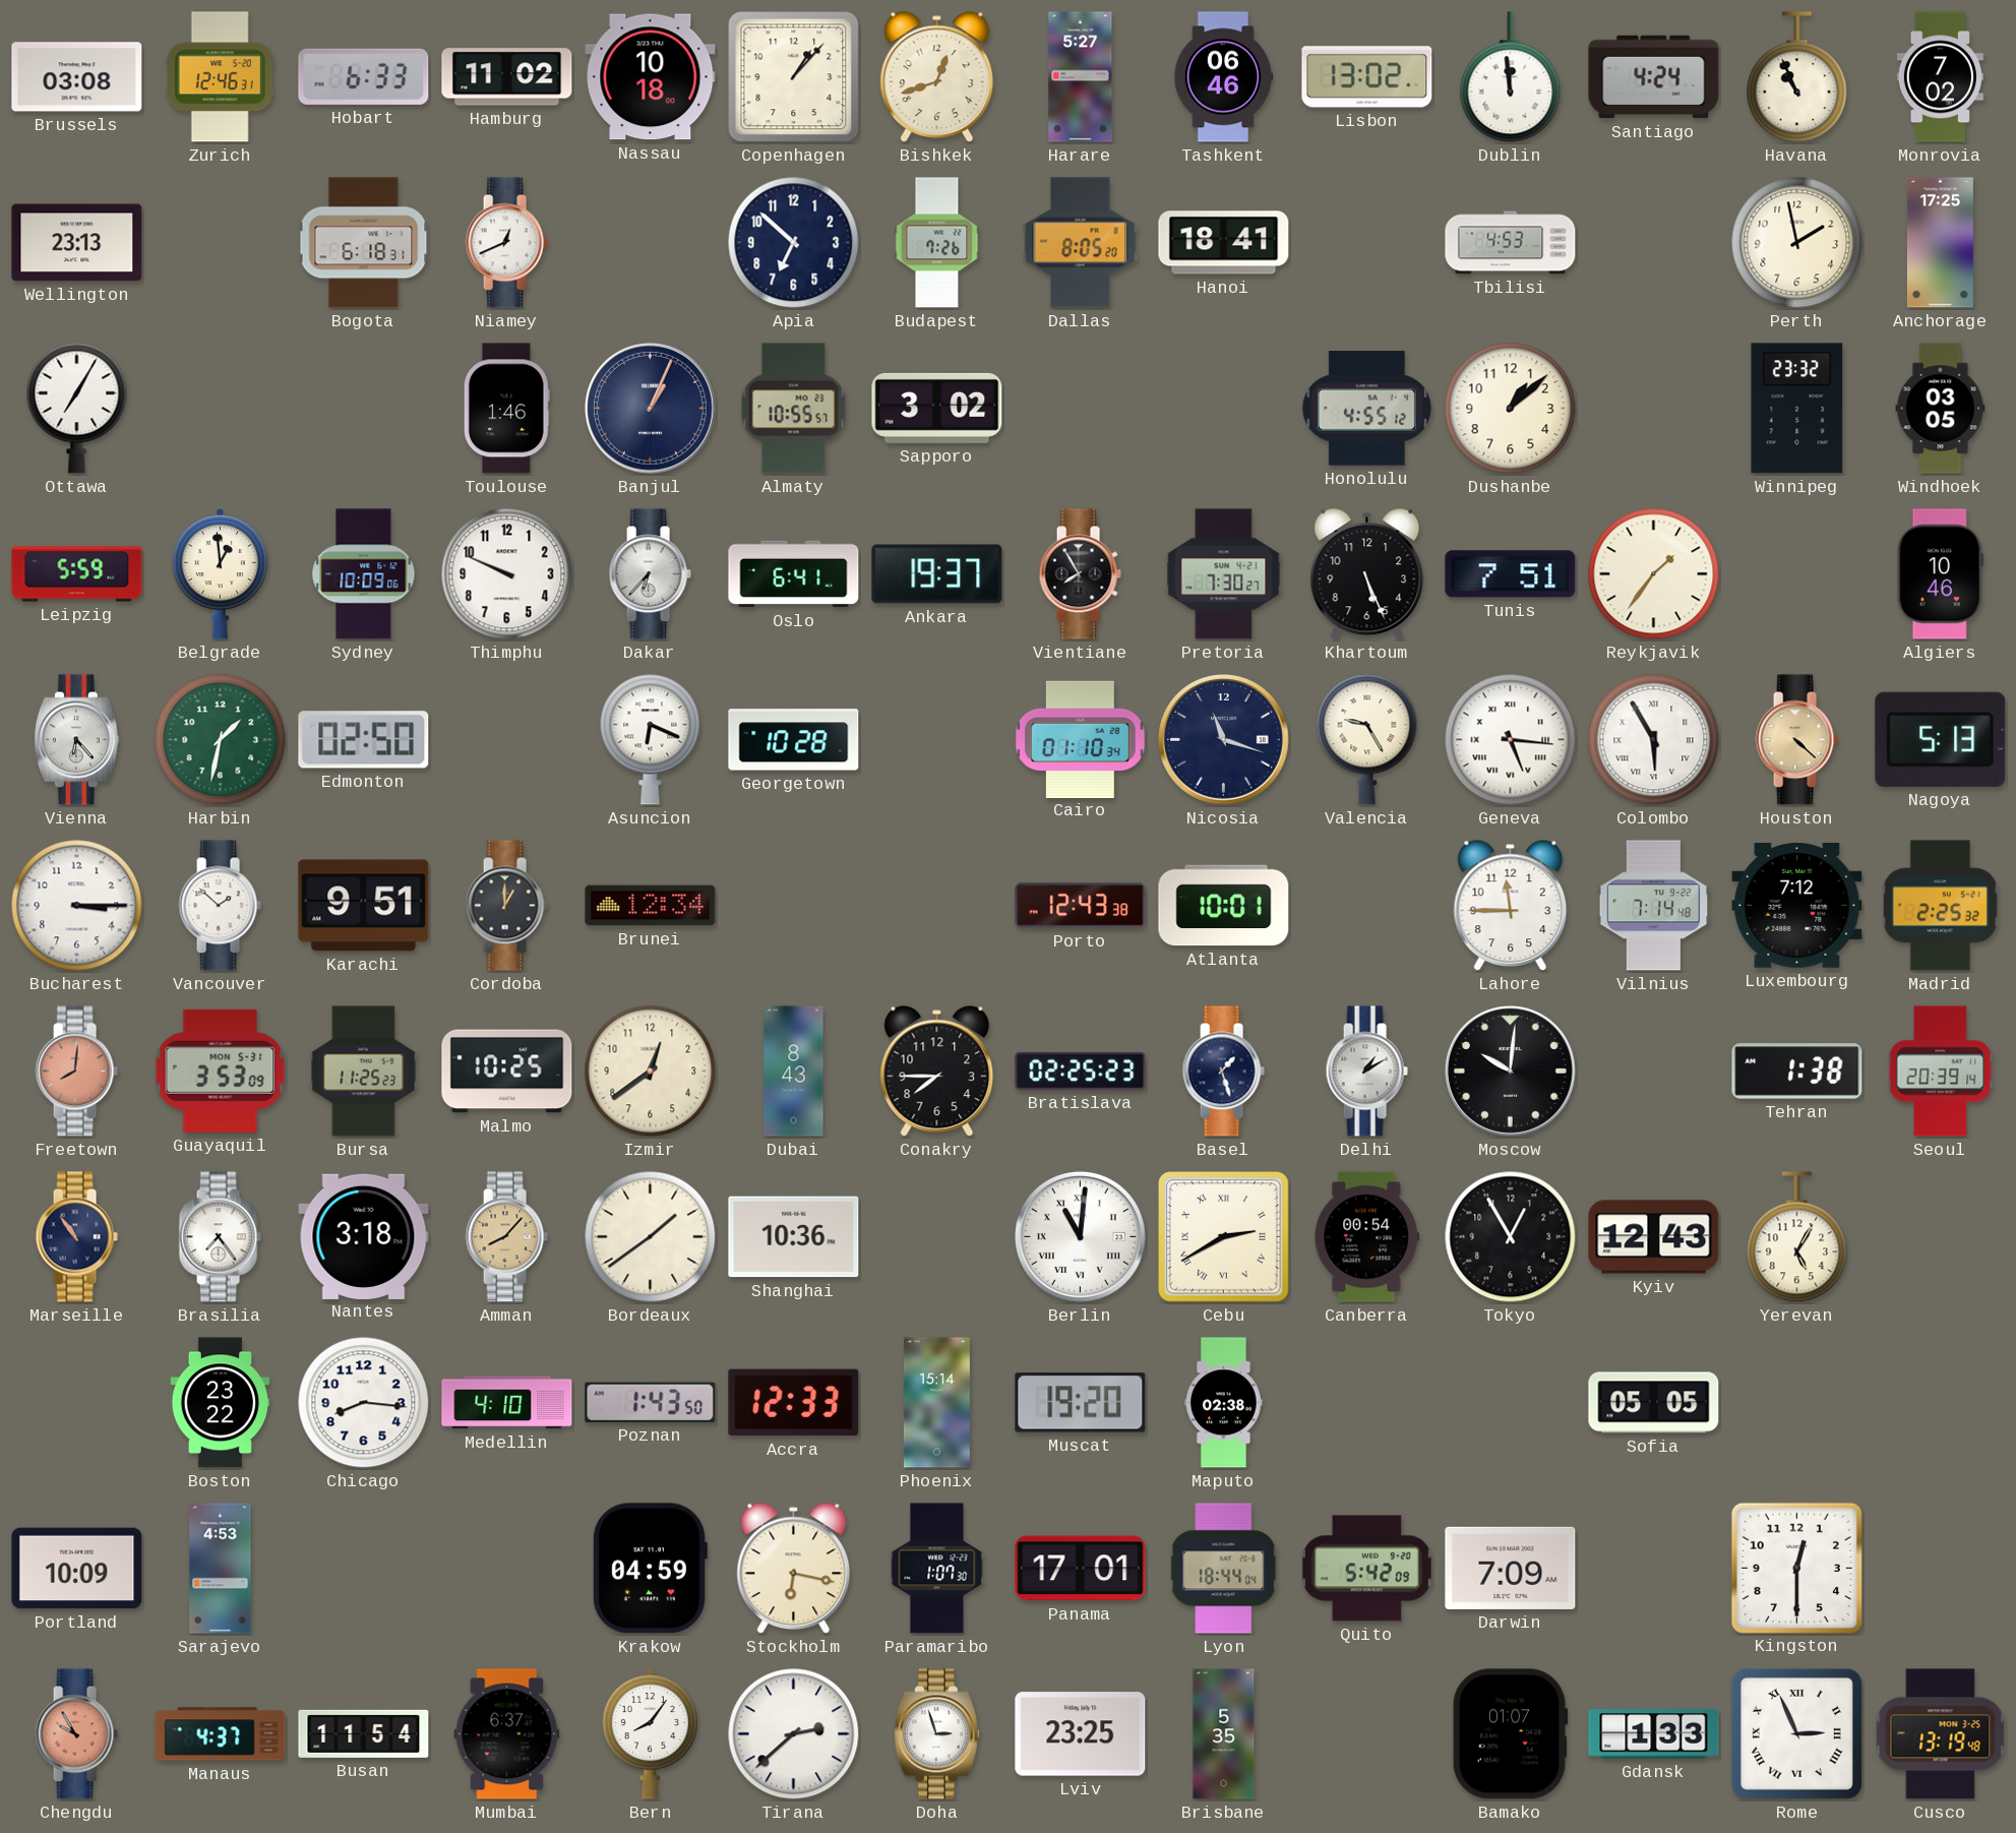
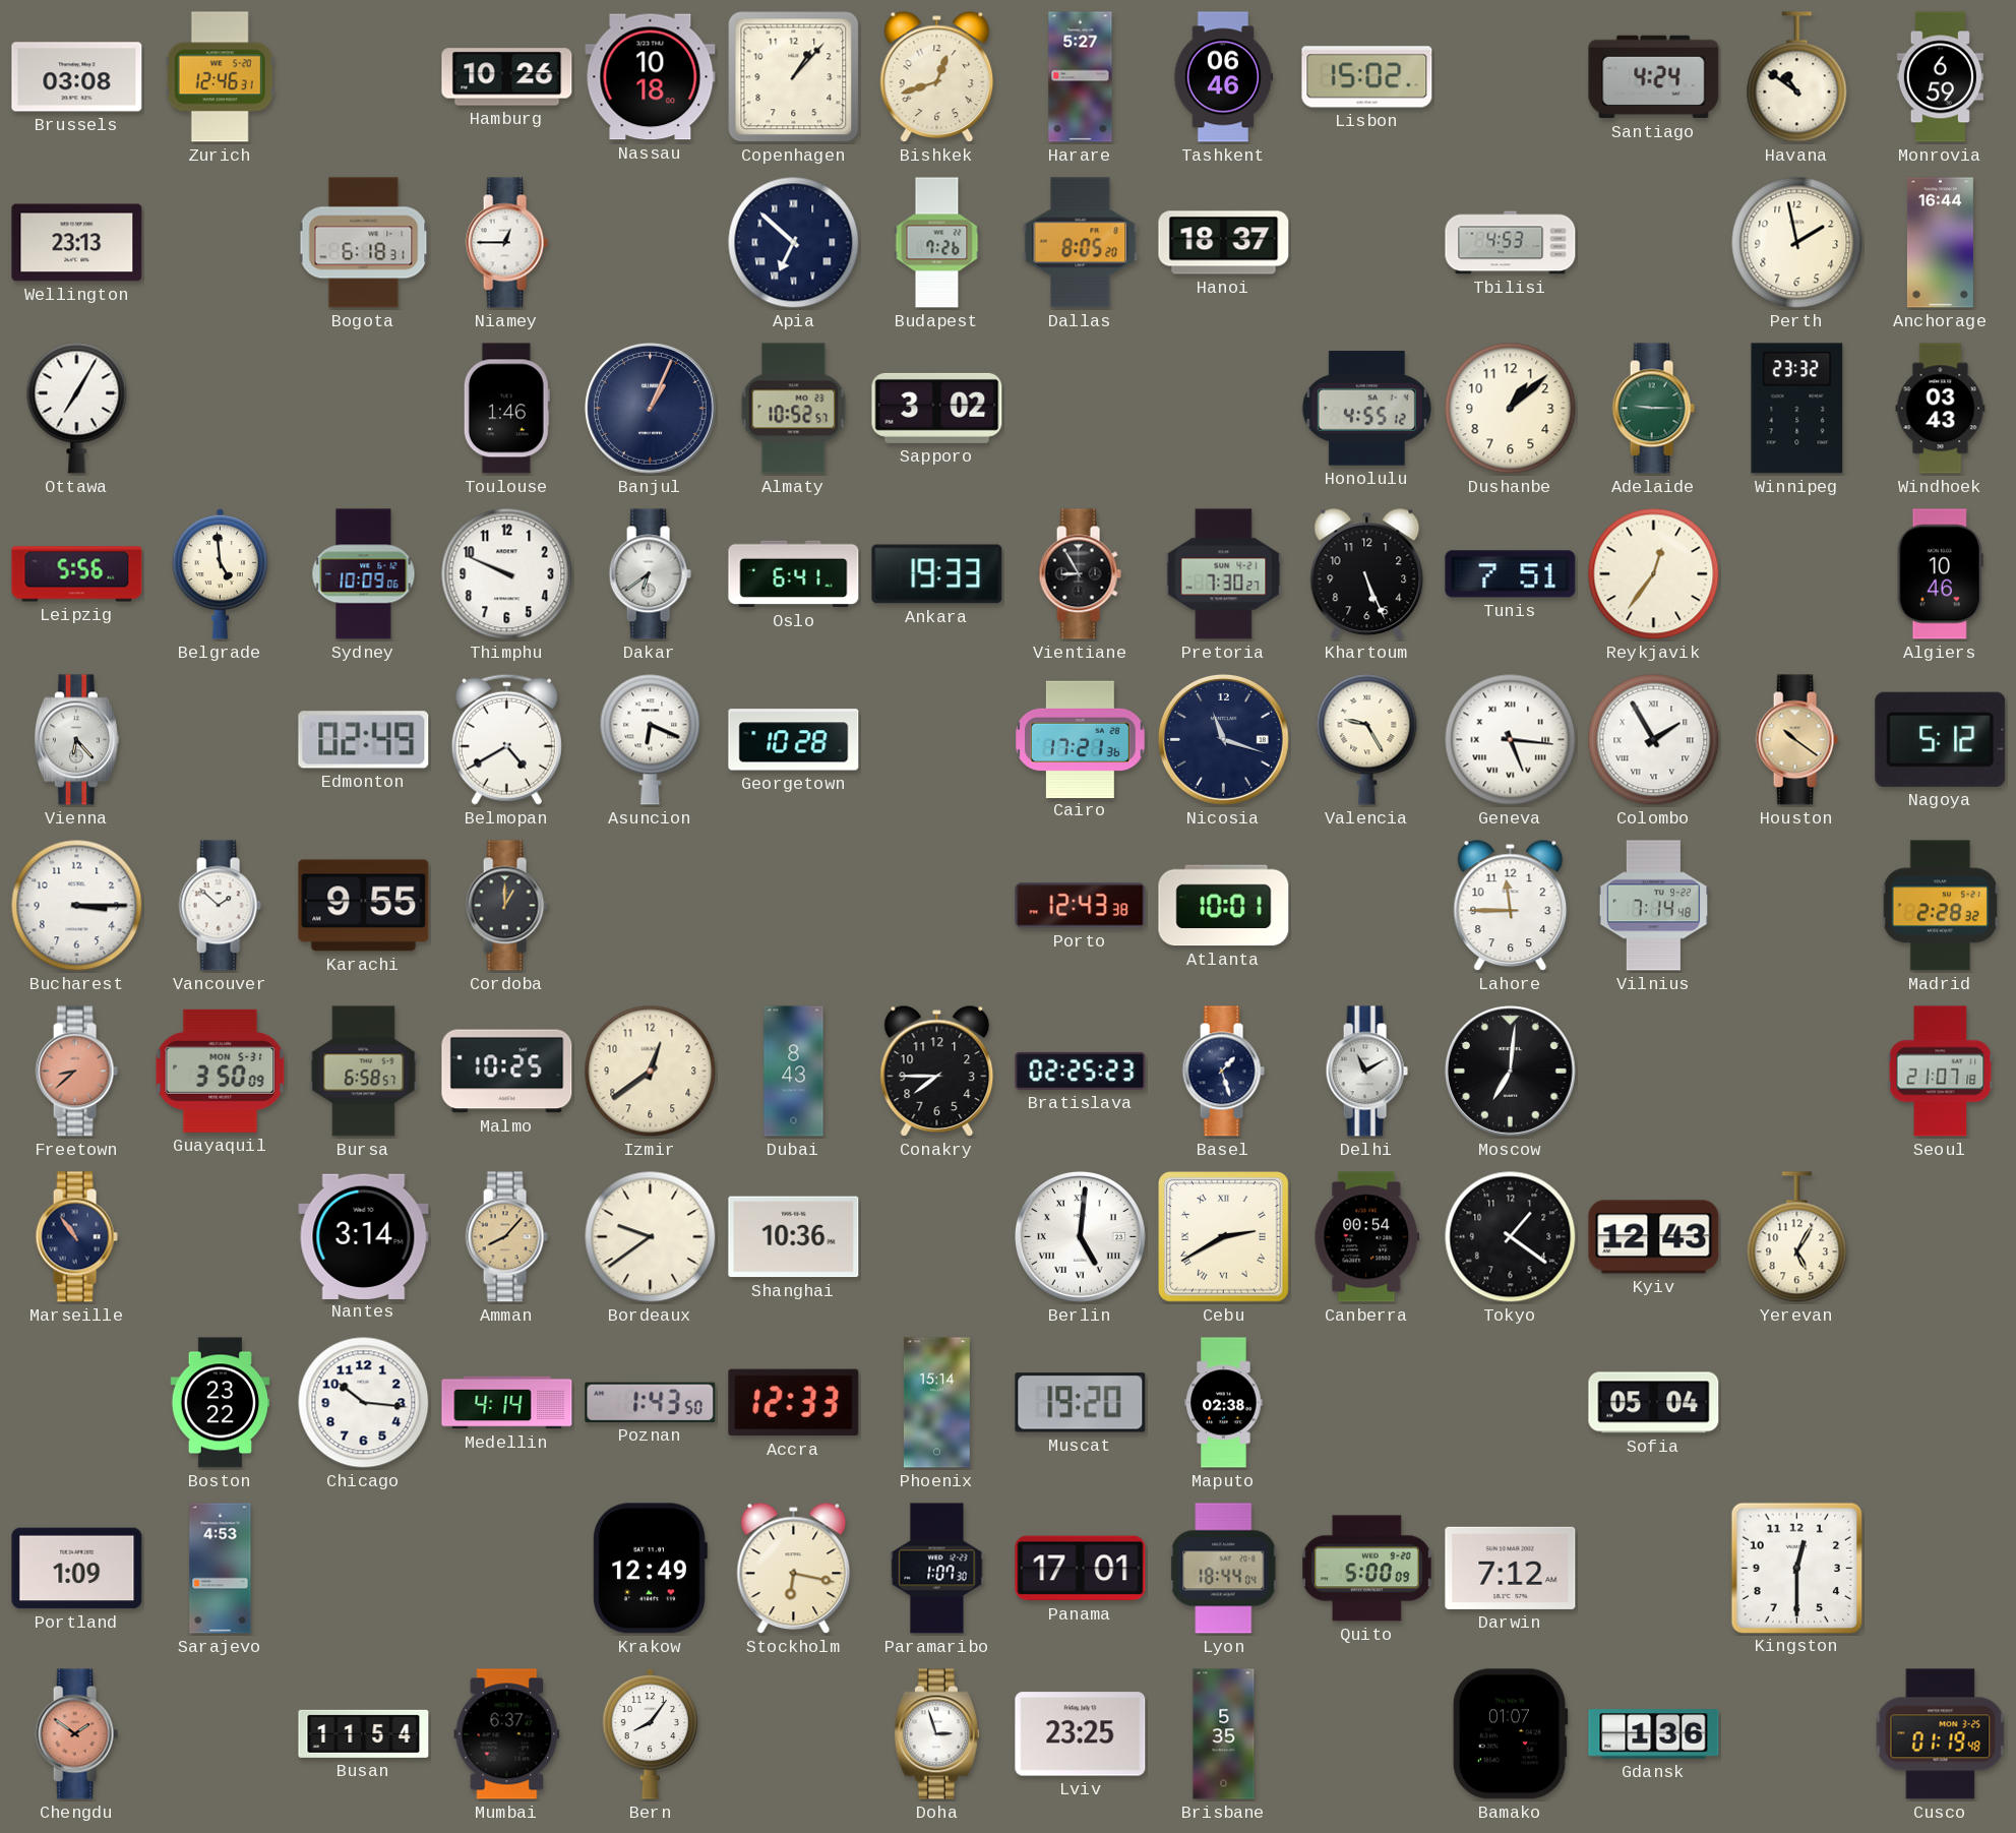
Hobart: 6:33 -> none
Hamburg: 11:02 -> 10:26
Lisbon: 13:02 -> 15:02
Dublin: 11:59 -> none
Havana: 10:56 -> 10:51
Monrovia: 7:02 -> 6:59
Niamey: 12:41 -> 12:45
Apia numerals: Arabic -> Roman
Hanoi: 18:41 -> 18:37
Anchorage: 17:25 -> 16:44
Almaty: 10:55 -> 10:52
Adelaide: none -> 9:15
Windhoek: 03:05 -> 03:43
Leipzig: 5:59 -> 5:56
Belgrade: 12:59 -> 4:59
Dakar: 6:37 -> 6:39
Ankara: 19:37 -> 19:33
Vientiane: 7:55 -> 8:55
Reykjavik: 1:36 -> 12:36
Harbin: 1:32 -> none
Edmonton: 02:50 -> 02:49
Belmopan: none -> 4:40
Cairo: 01:10 -> 17:21
Colombo: 5:55 -> 1:55
Houston: 4:22 -> 10:21
Nagoya: 5:13 -> 5:12
Karachi: 9:51 -> 9:55
Brunei: 12:34 -> none
Luxembourg: 7:12 -> none
Madrid: 2:25 -> 2:28
Freetown: 8:01 -> 8:38
Guayaquil: 3:53 -> 3:50
Bursa: 11:25 -> 6:58
Delhi: 1:10 -> 11:10
Moscow: 10:01 -> 7:01
Tehran: 1:38 -> none
Seoul: 20:39 -> 21:07
Brasilia: 7:24 -> none
Nantes: 3:18 -> 3:14
Bordeaux: 1:39 -> 9:39
Berlin: 11:01 -> 5:01
Tokyo: 12:55 -> 1:21
Chicago: 8:16 -> 10:16
Medellin: 4:10 -> 4:14
Sofia: 05:05 -> 05:04
Portland: 10:09 -> 1:09
Krakow: 04:59 -> 12:49
Quito: 5:42 -> 5:00
Darwin: 7:09 -> 7:12
Chengdu: 9:55 -> 1:51
Manaus: 4:37 -> none
Tirana: 2:38 -> none
Gdansk: 1:33 -> 1:36
Rome: 2:56 -> none
Cusco: 13:19 -> 01:19
